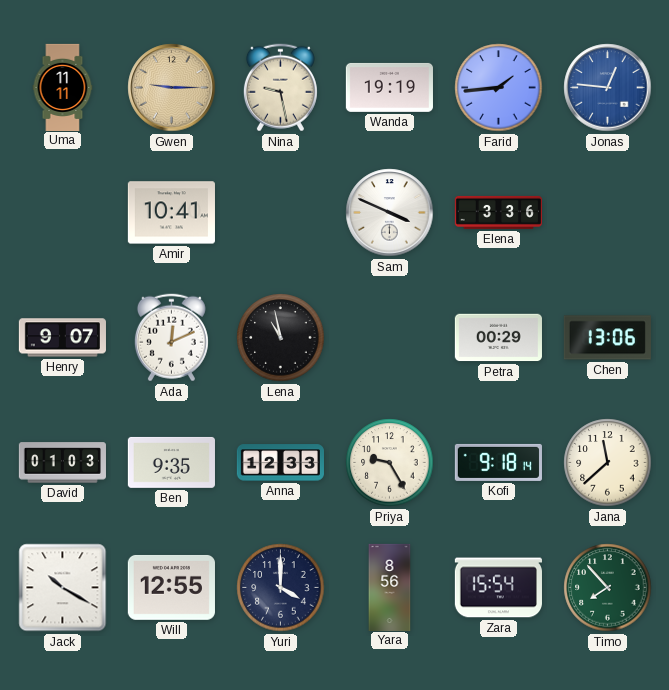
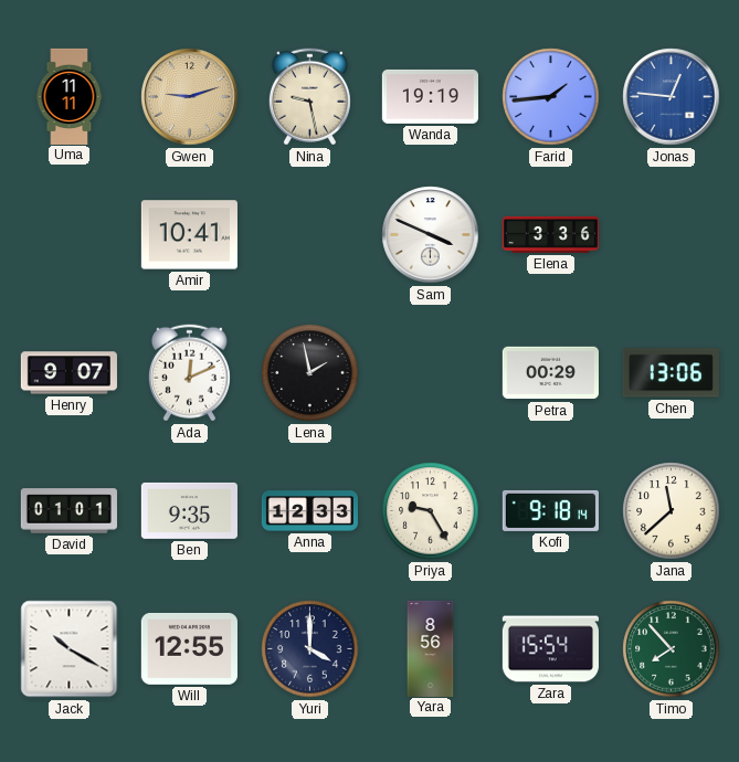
Gwen: 9:15 -> 9:12
Lena: 10:58 -> 1:58
David: 01:03 -> 01:01
